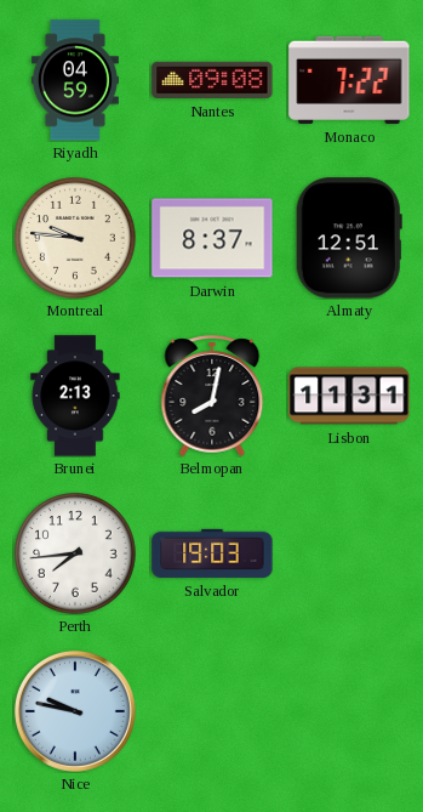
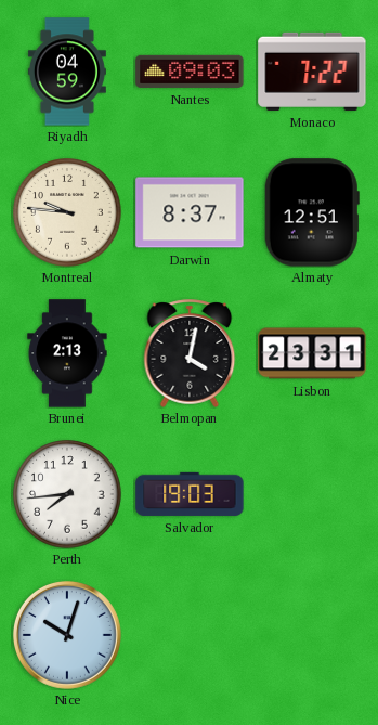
Nantes: 09:08 -> 09:03
Belmopan: 8:02 -> 4:02
Lisbon: 11:31 -> 23:31
Nice: 9:47 -> 10:03
